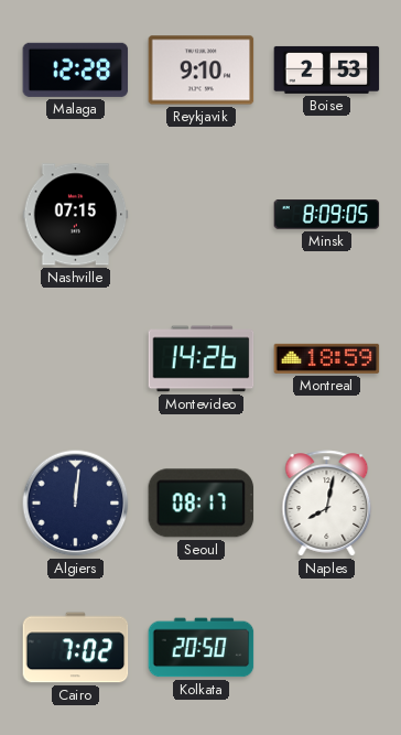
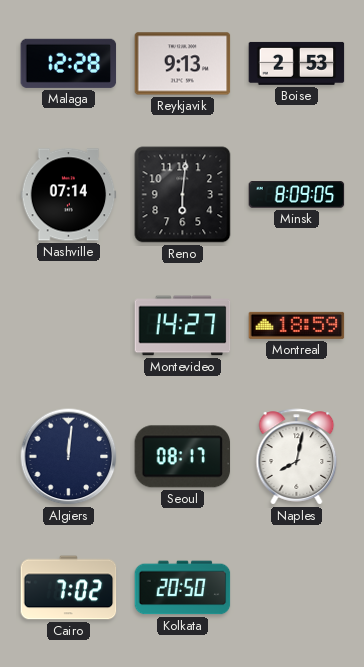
Reykjavik: 9:10 -> 9:13
Nashville: 07:15 -> 07:14
Reno: none -> 6:01
Montevideo: 14:26 -> 14:27
